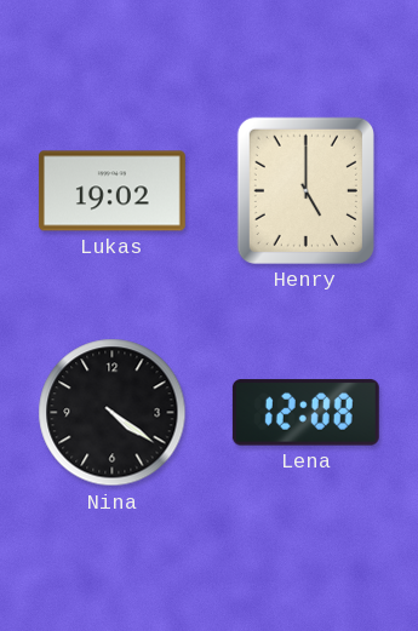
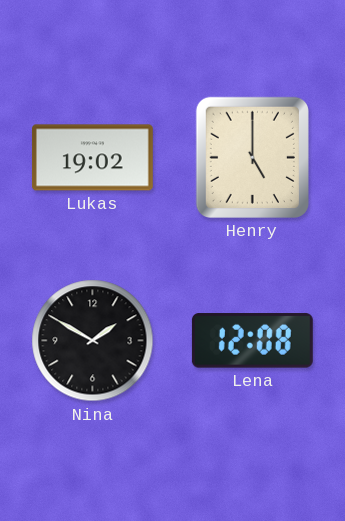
Nina: 4:21 -> 1:50
